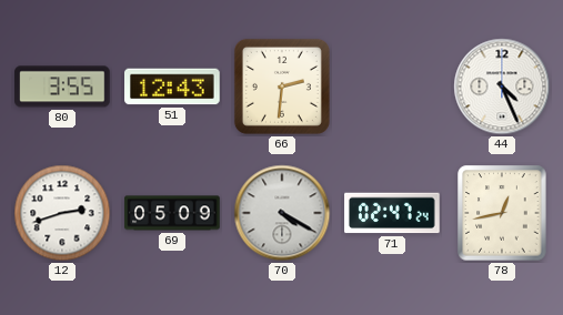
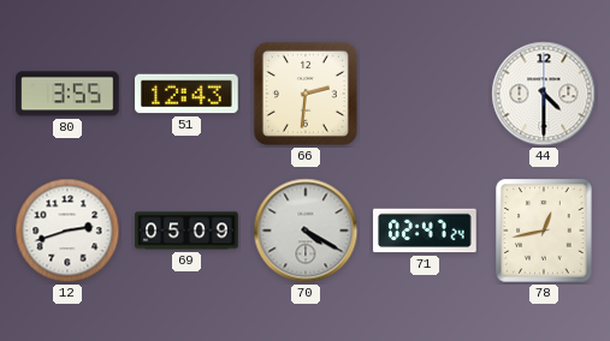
44: 4:26 -> 4:30
